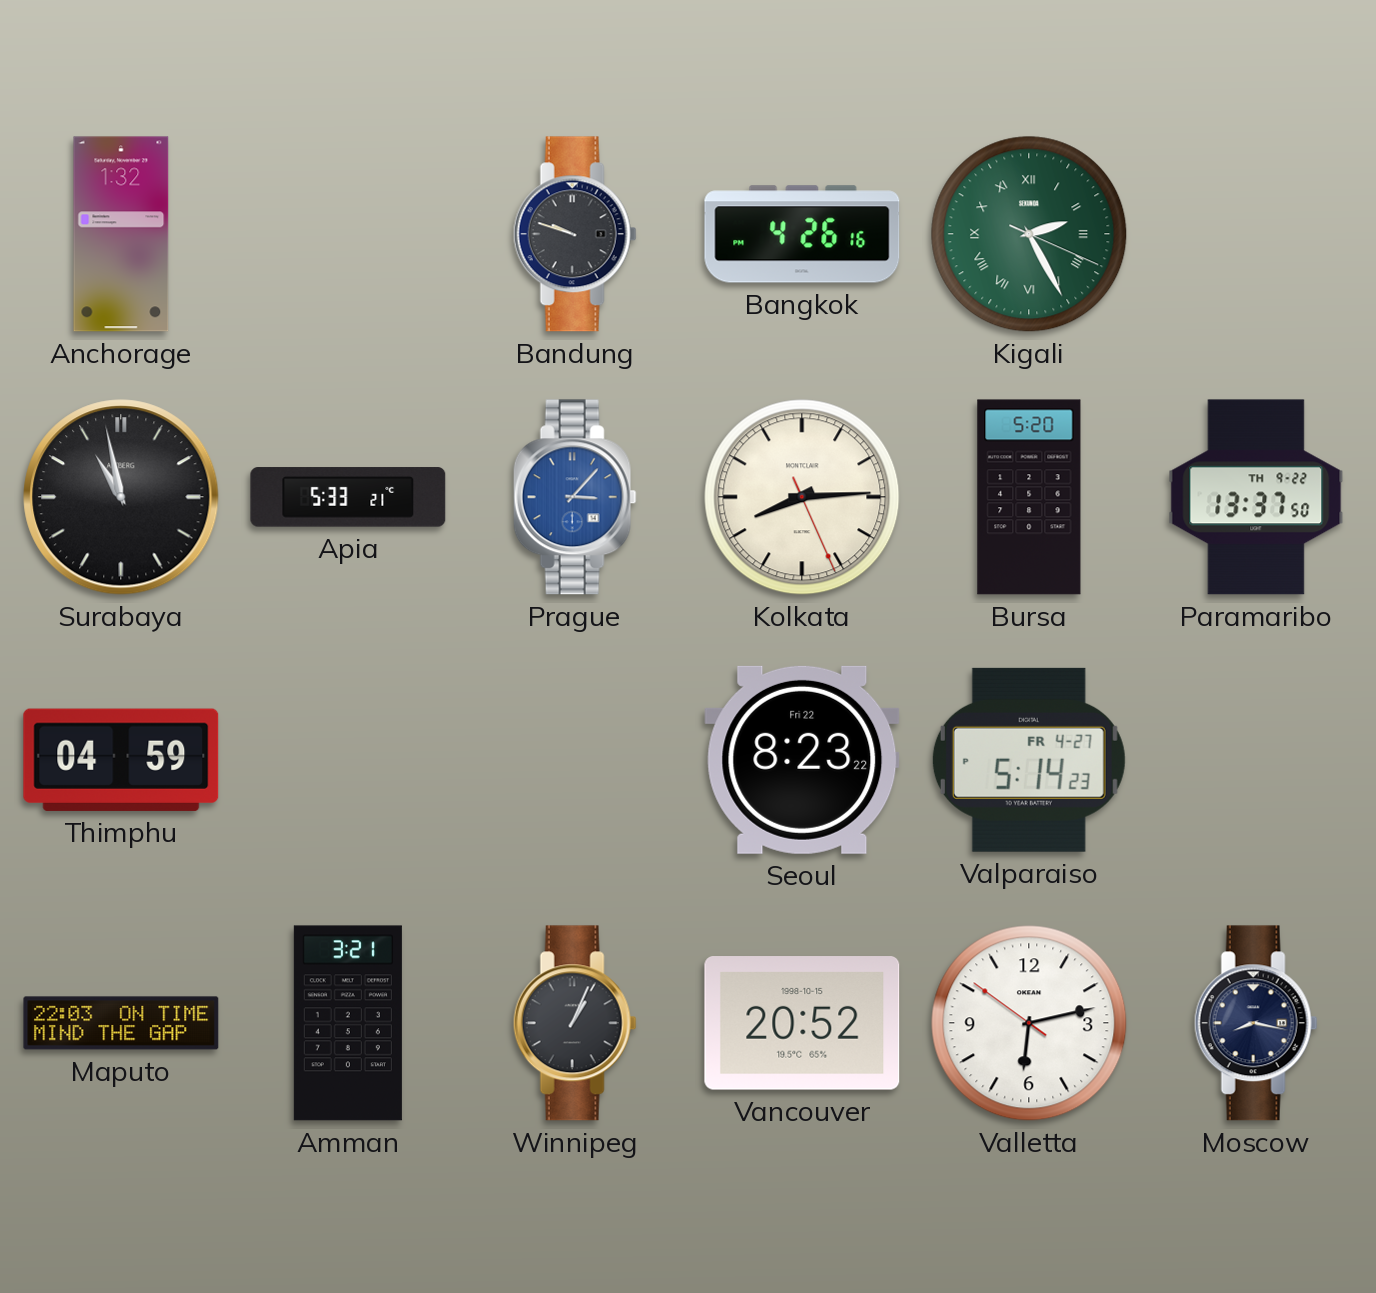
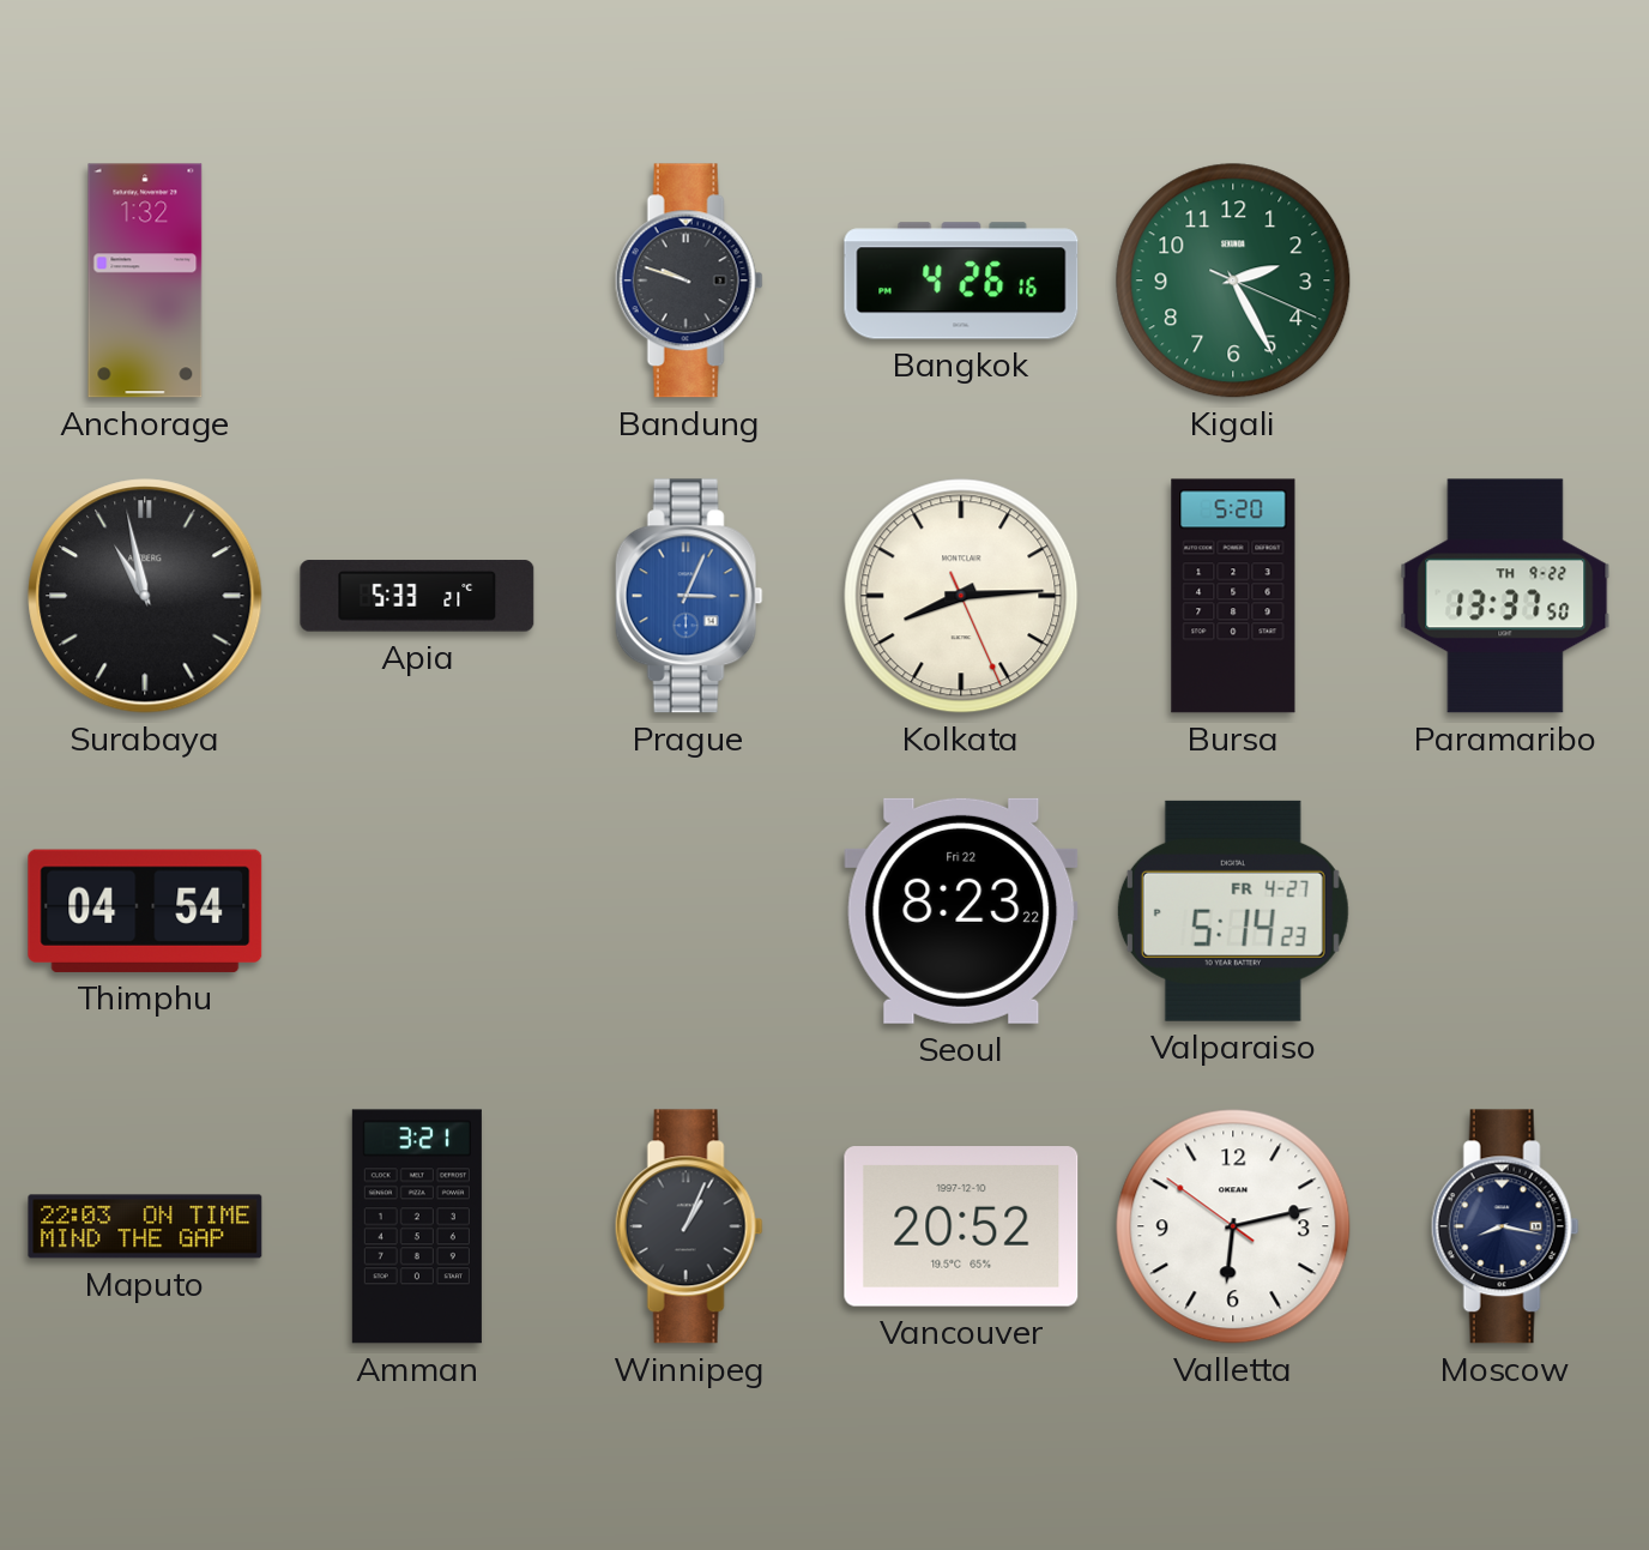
Kigali numerals: Roman -> Arabic
Prague: 3:07 -> 3:04
Thimphu: 04:59 -> 04:54
Vancouver date: 1998-10-15 -> 1997-12-10
